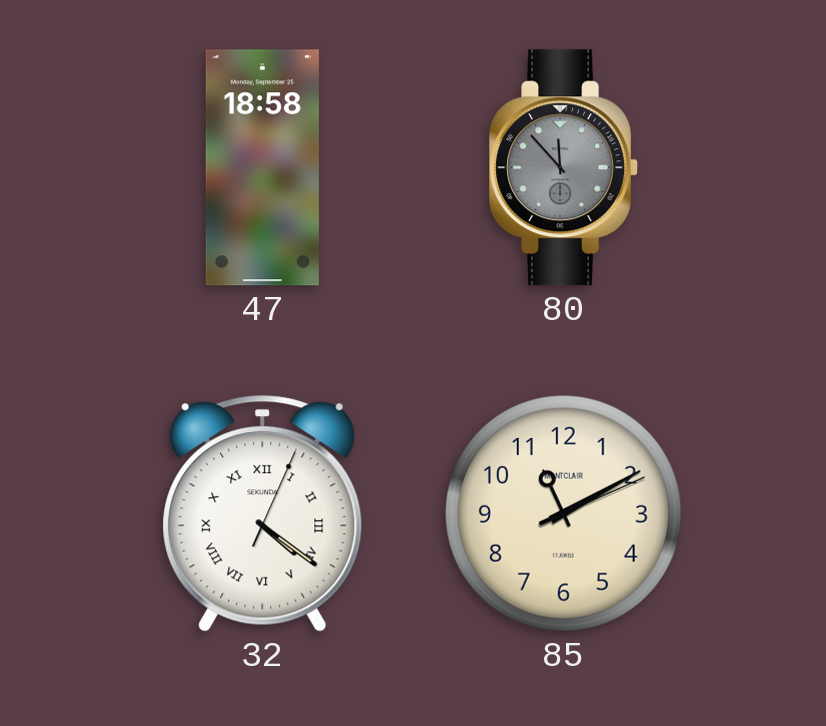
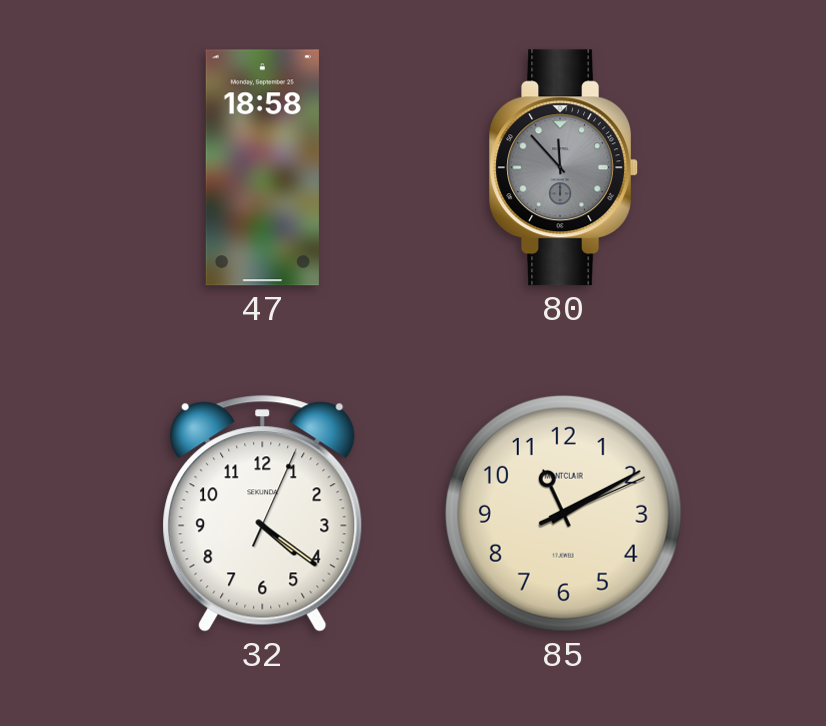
32 numerals: Roman -> Arabic
